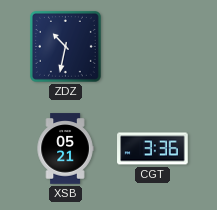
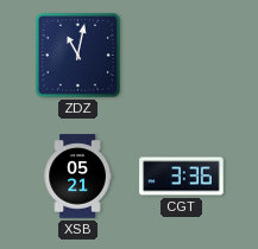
ZDZ: 10:32 -> 11:02
